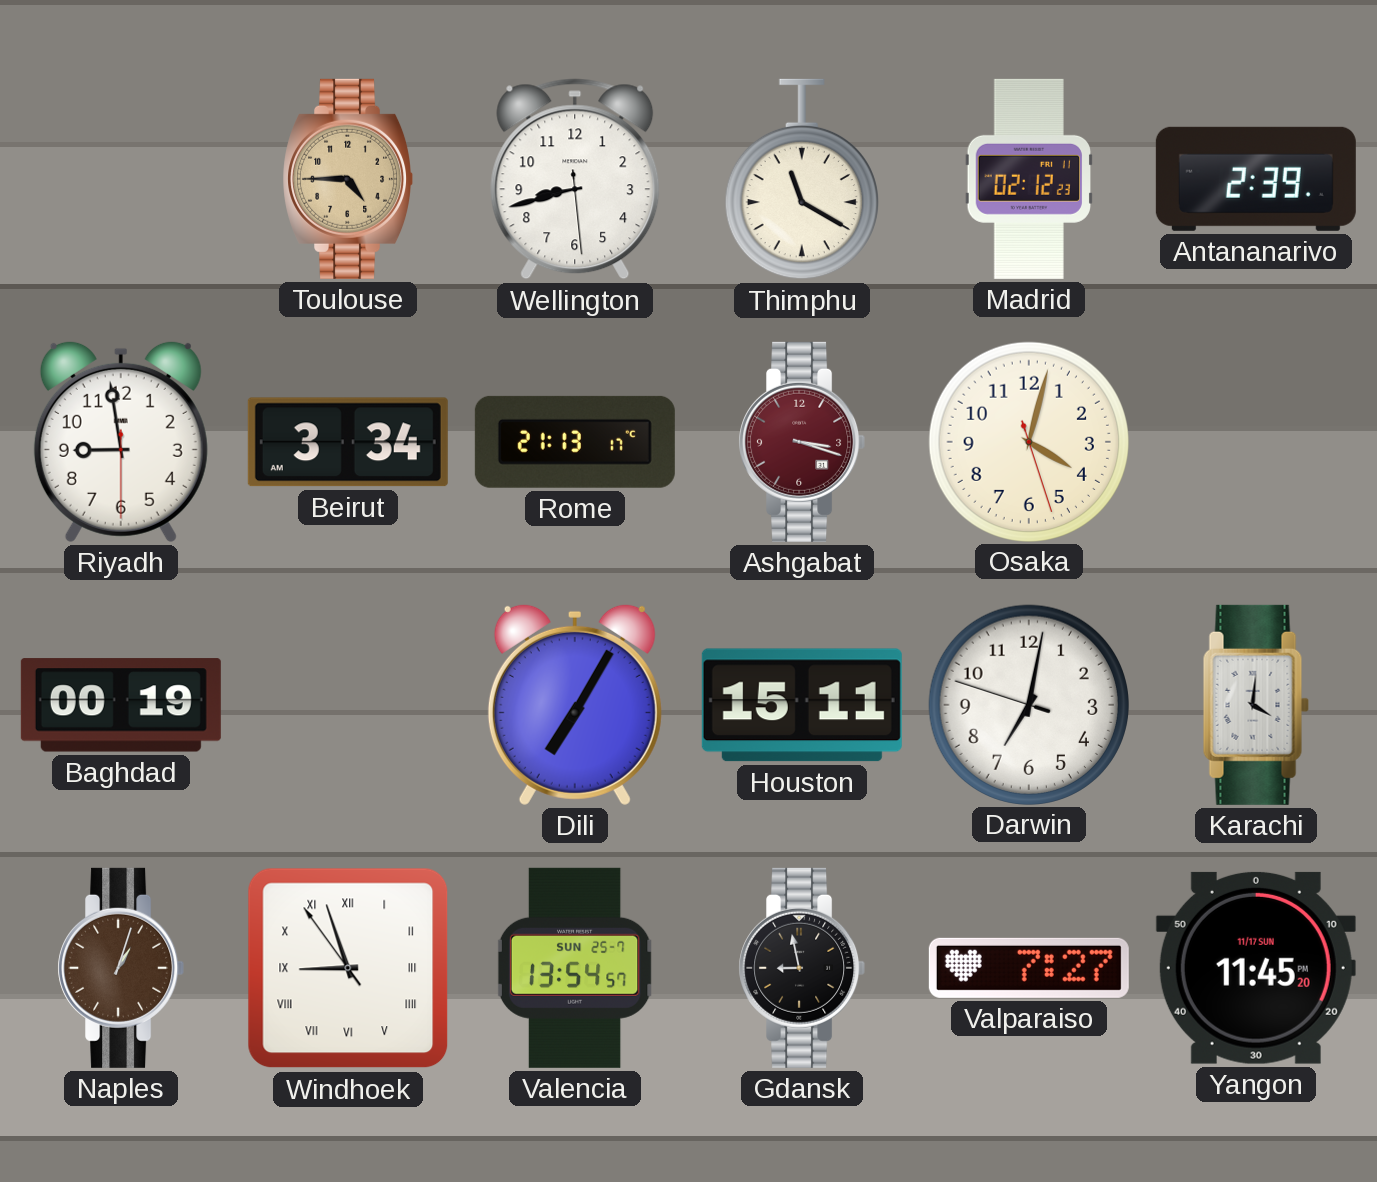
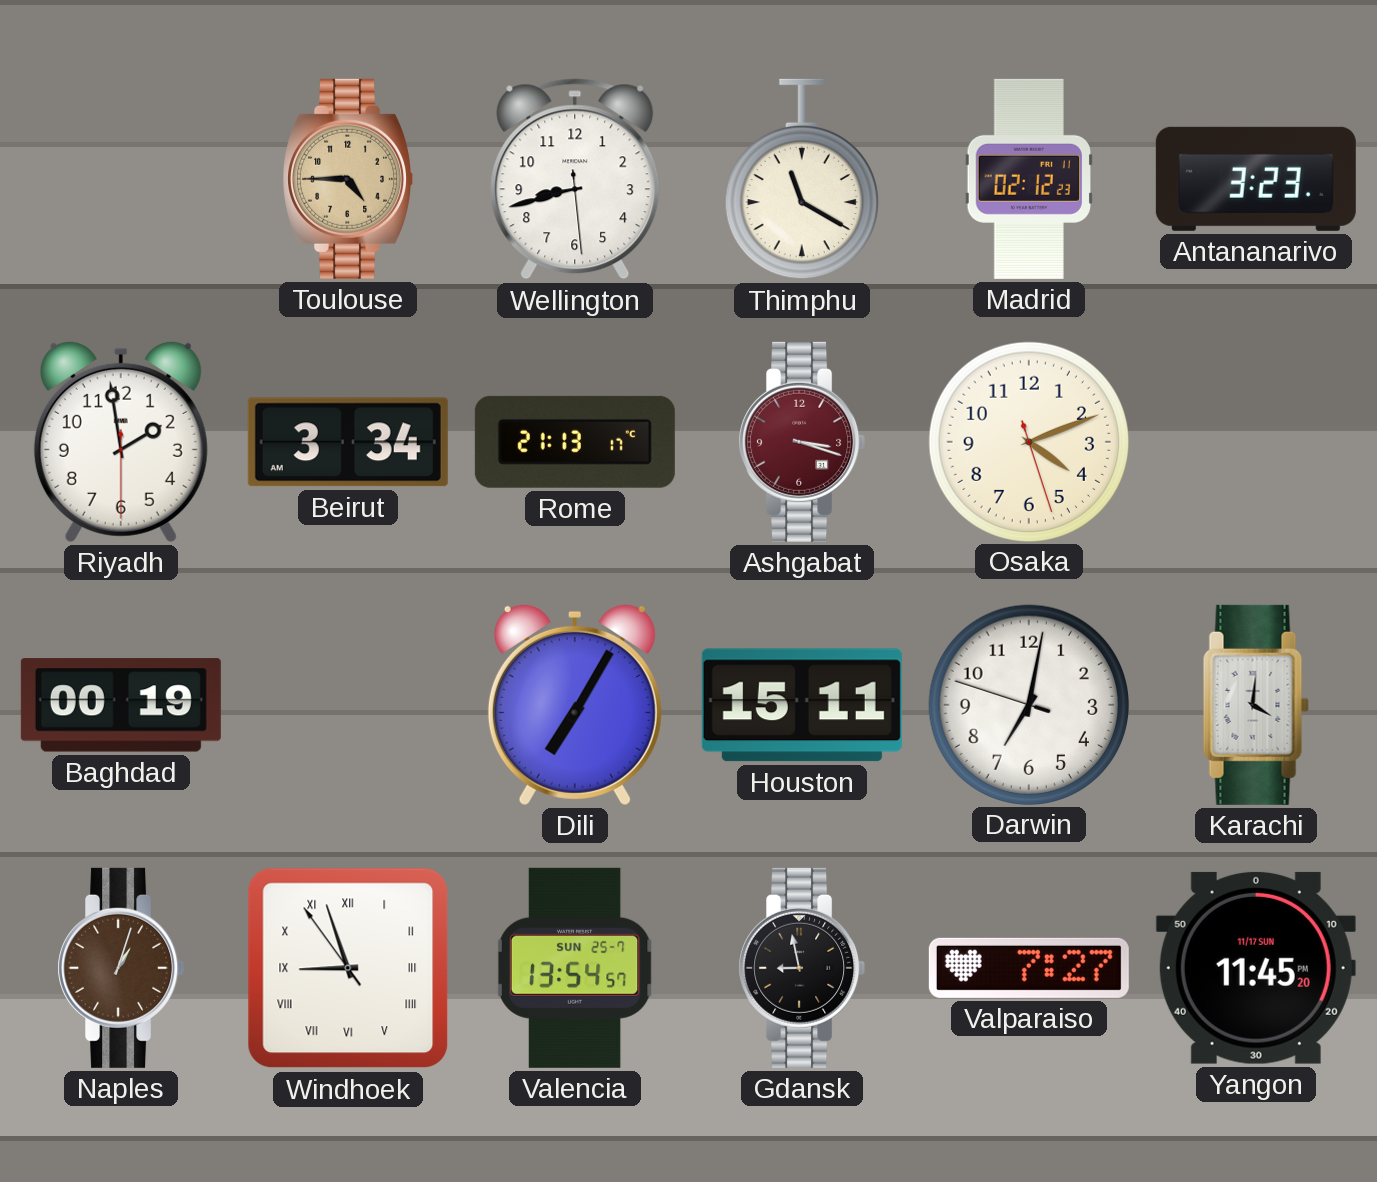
Antananarivo: 2:39 -> 3:23
Riyadh: 8:58 -> 1:58
Osaka: 4:02 -> 4:11
